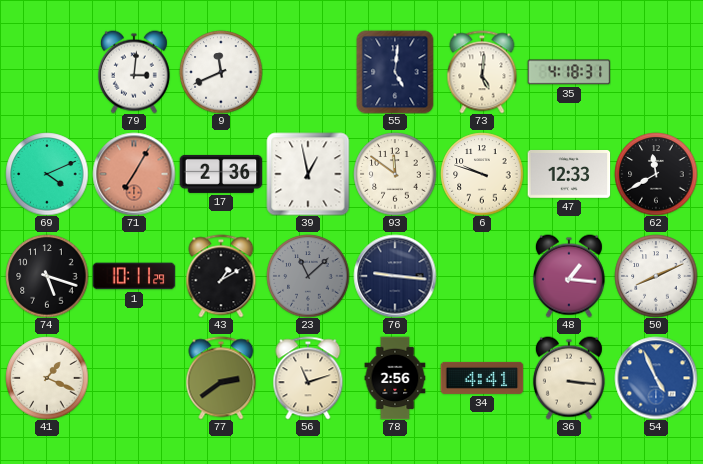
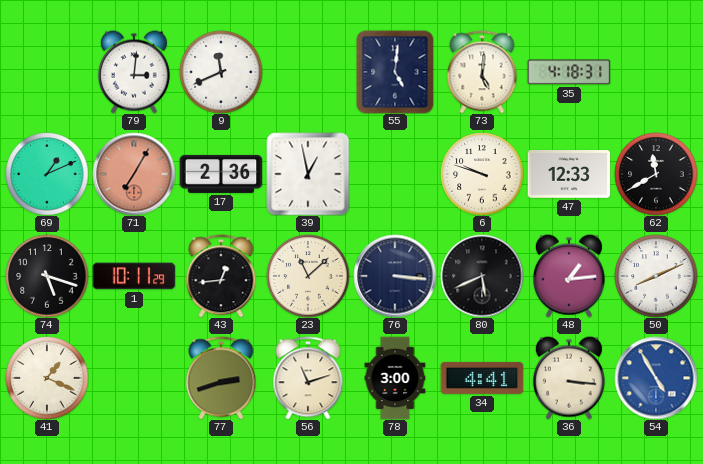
69: 4:11 -> 1:11
93: 11:51 -> none
43: 1:10 -> 12:44
23 dial: grey -> cream
76: 9:16 -> 3:16
80: none -> 5:41
48: 1:16 -> 1:14
77: 2:39 -> 2:42
78: 2:56 -> 3:00
54: 4:56 -> 4:55
